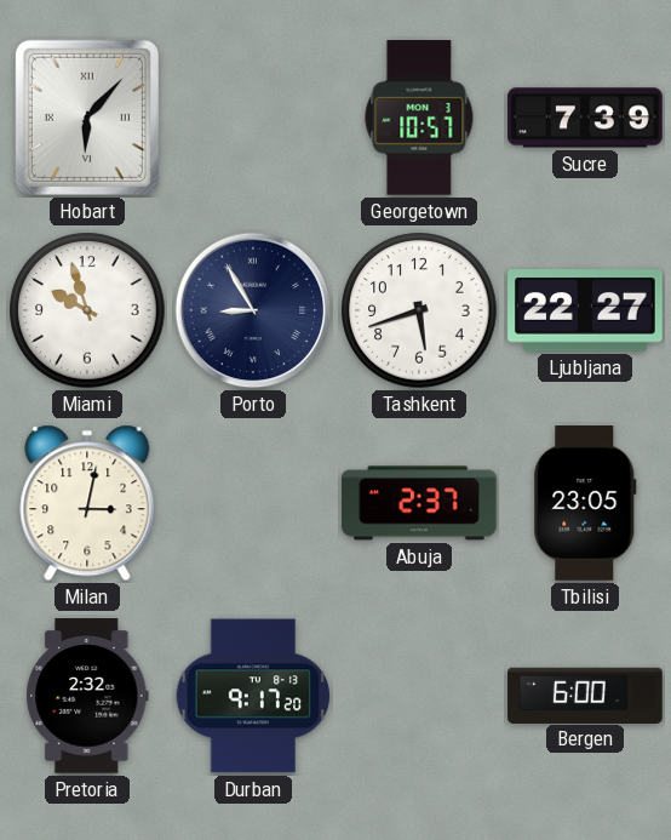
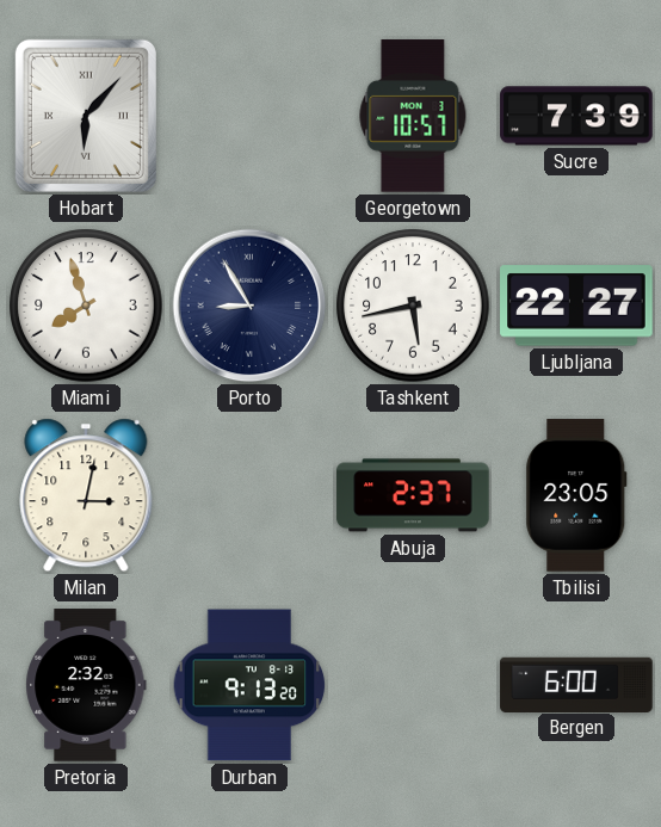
Miami: 9:57 -> 7:57
Tashkent: 5:42 -> 5:43
Durban: 9:17 -> 9:13
